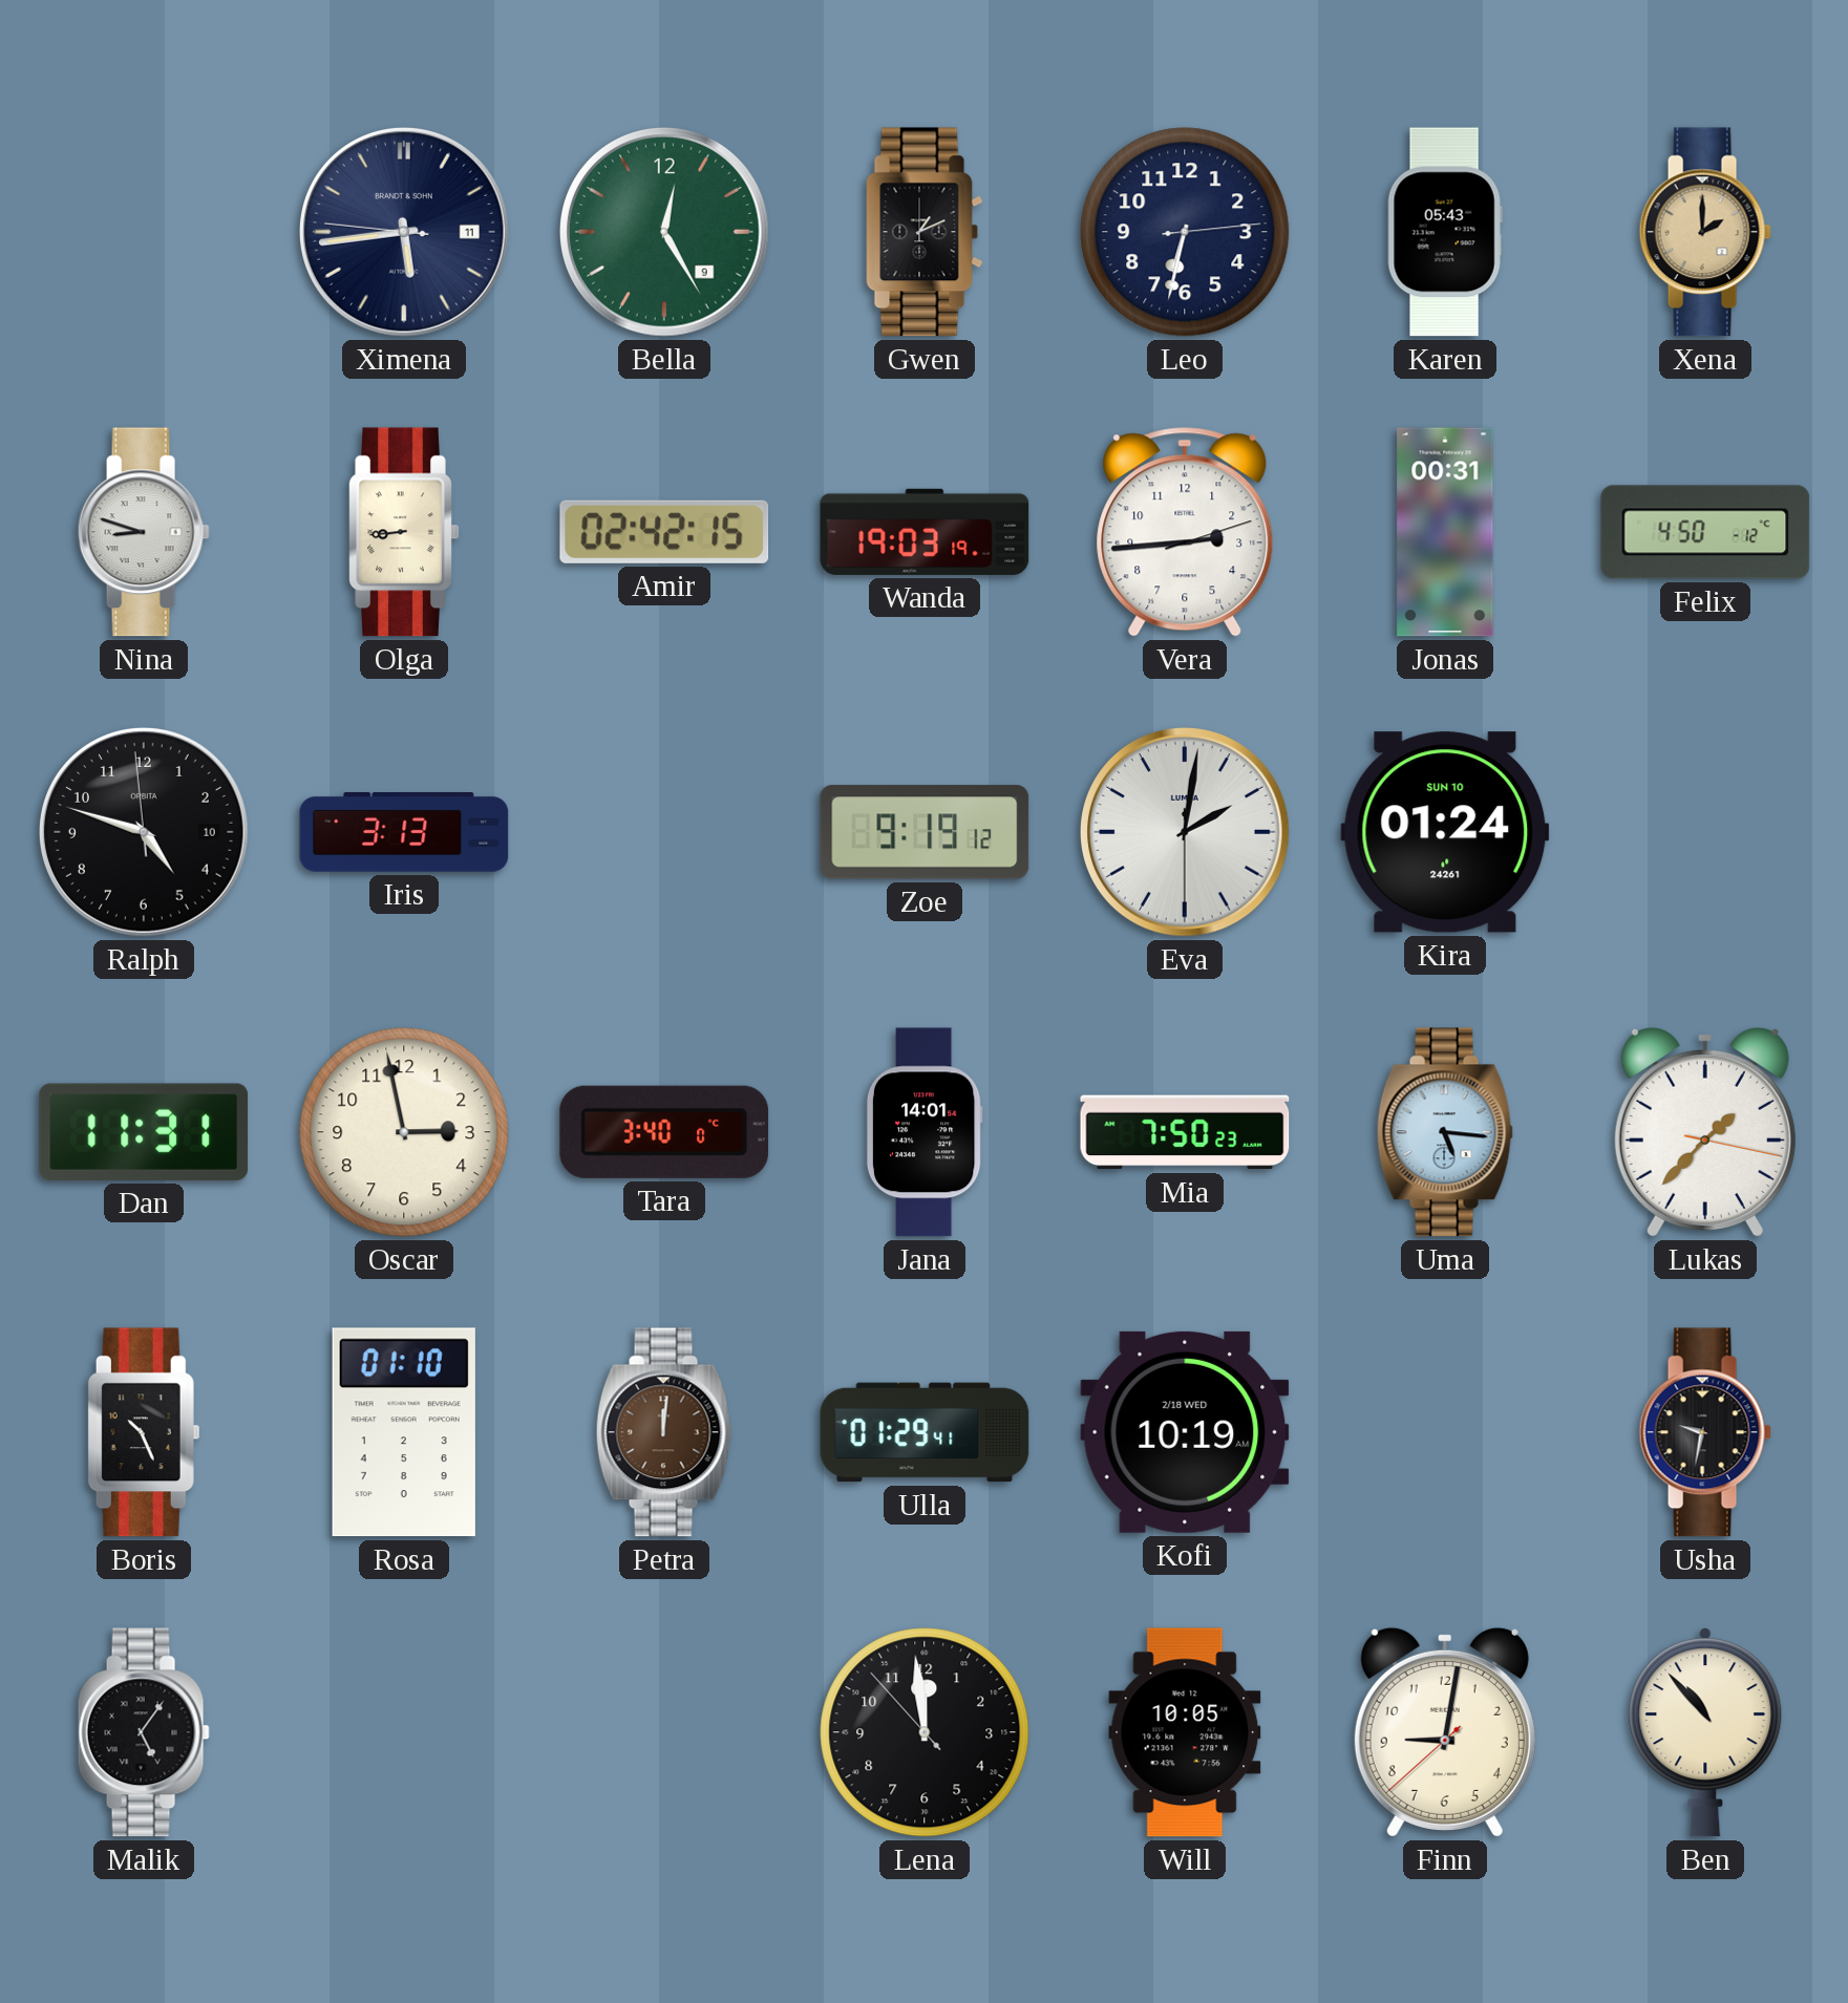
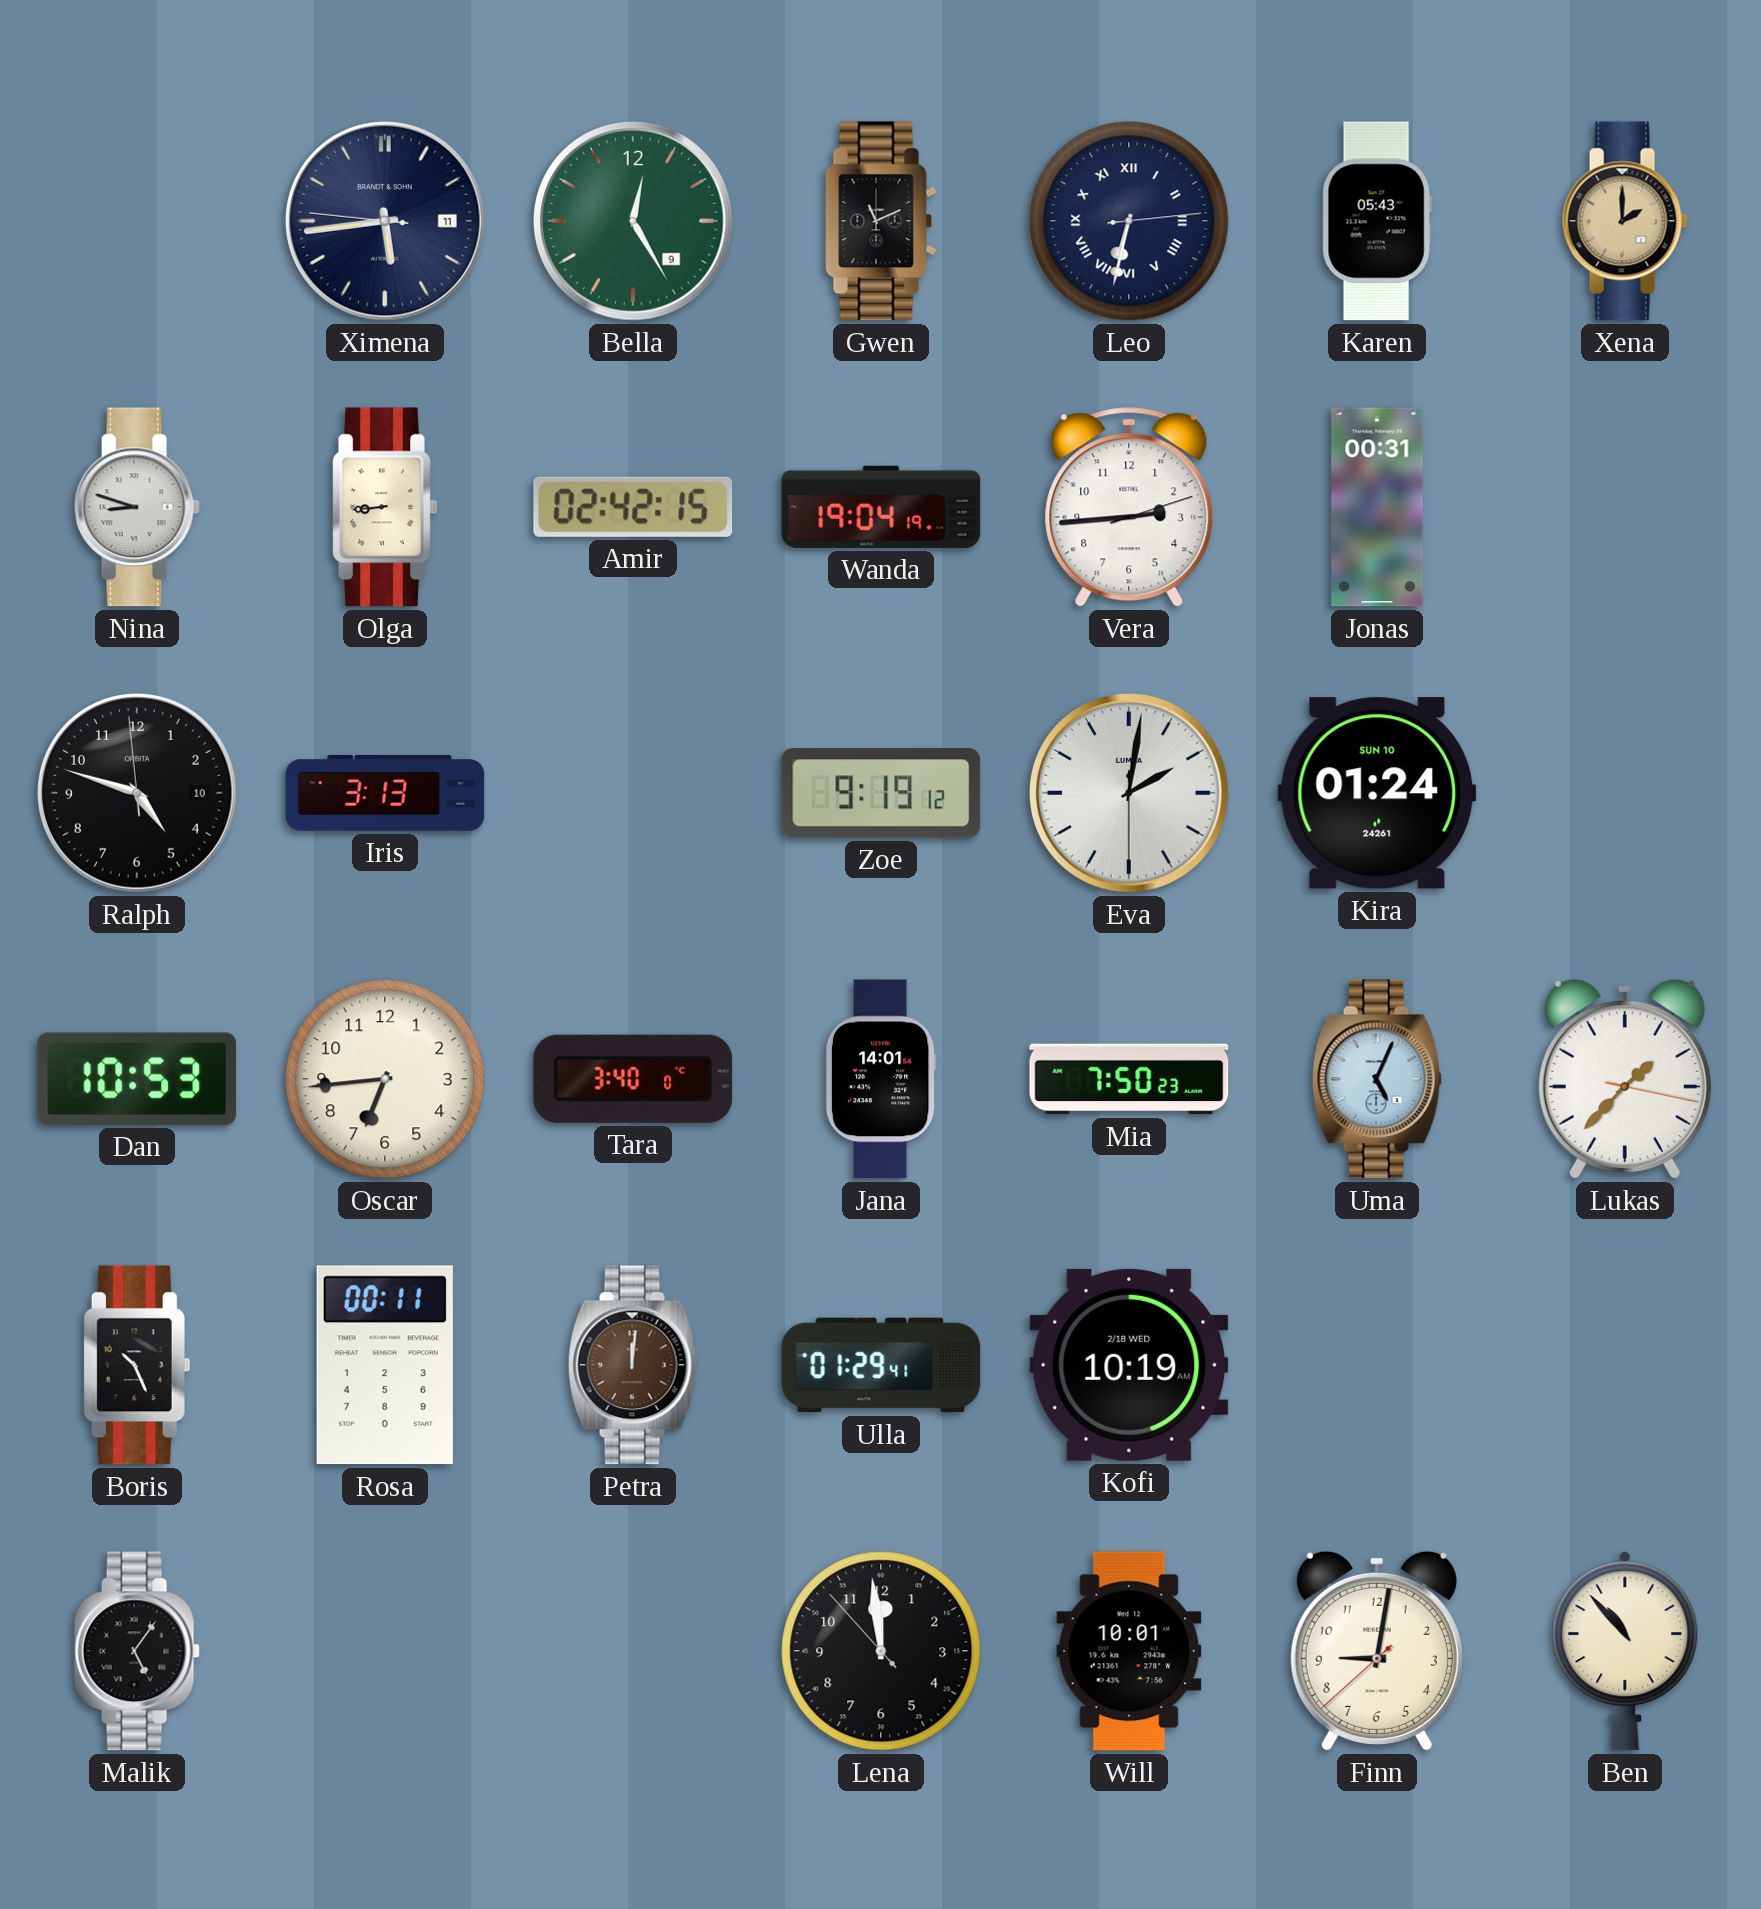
Gwen: 1:11 -> 11:11
Leo numerals: Arabic -> Roman
Wanda: 19:03 -> 19:04
Felix: 4:50 -> none
Dan: 11:31 -> 10:53
Oscar: 2:58 -> 6:44
Uma: 5:16 -> 5:04
Rosa: 01:10 -> 00:11
Usha: 9:32 -> none
Will: 10:05 -> 10:01
